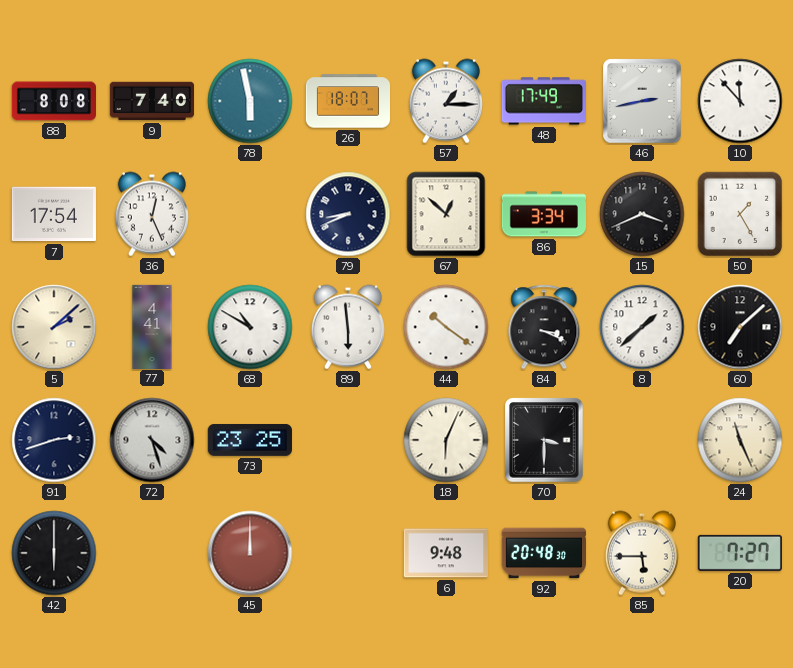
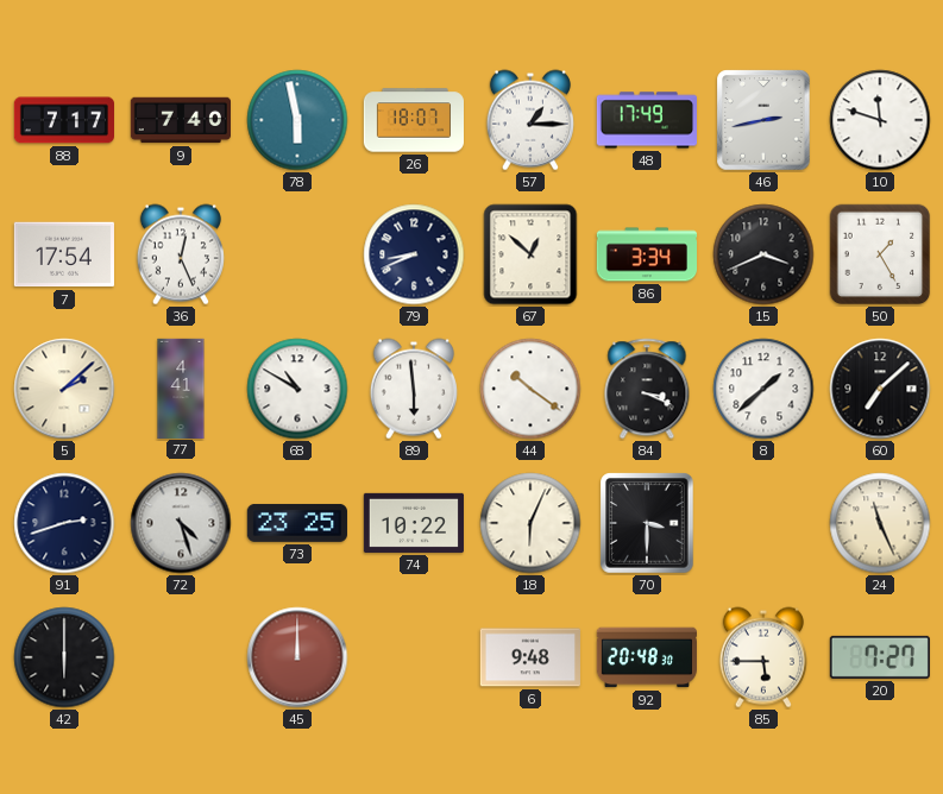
88: 8:08 -> 7:17
10: 11:53 -> 11:48
74: none -> 10:22
